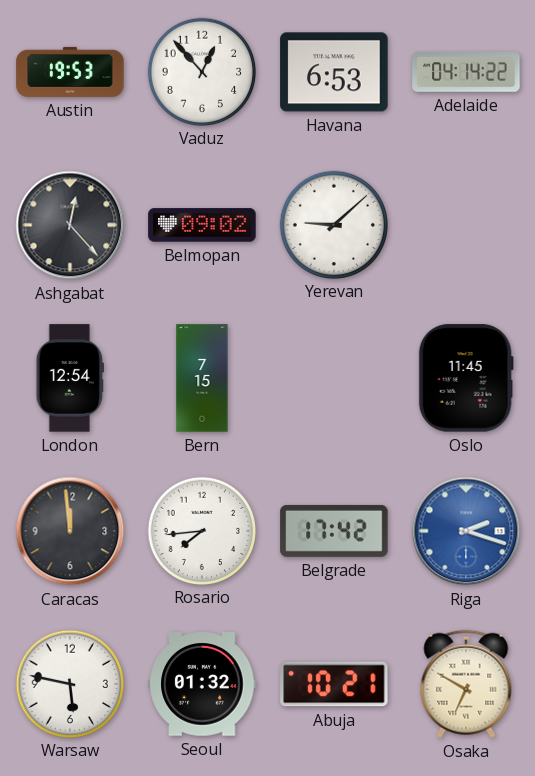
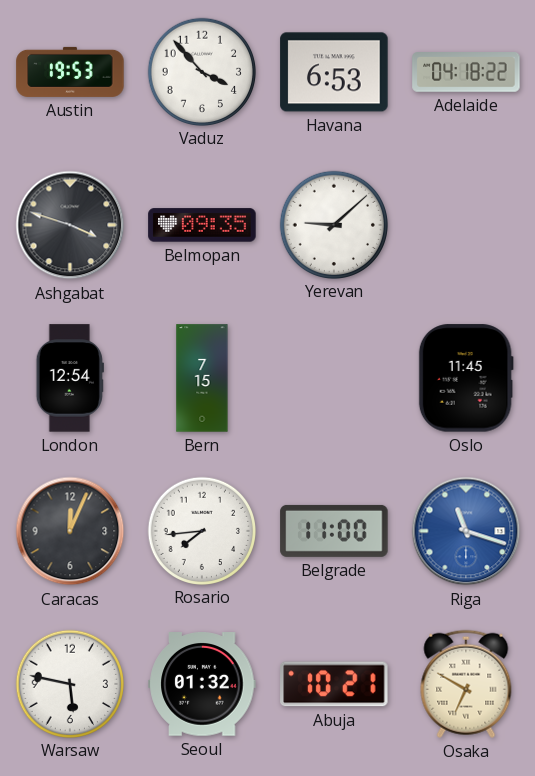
Vaduz: 12:53 -> 3:53
Adelaide: 04:14 -> 04:18
Ashgabat: 12:23 -> 3:48
Belmopan: 09:02 -> 09:35
Caracas: 11:59 -> 12:04
Belgrade: 17:42 -> 11:00
Riga: 2:18 -> 11:18
